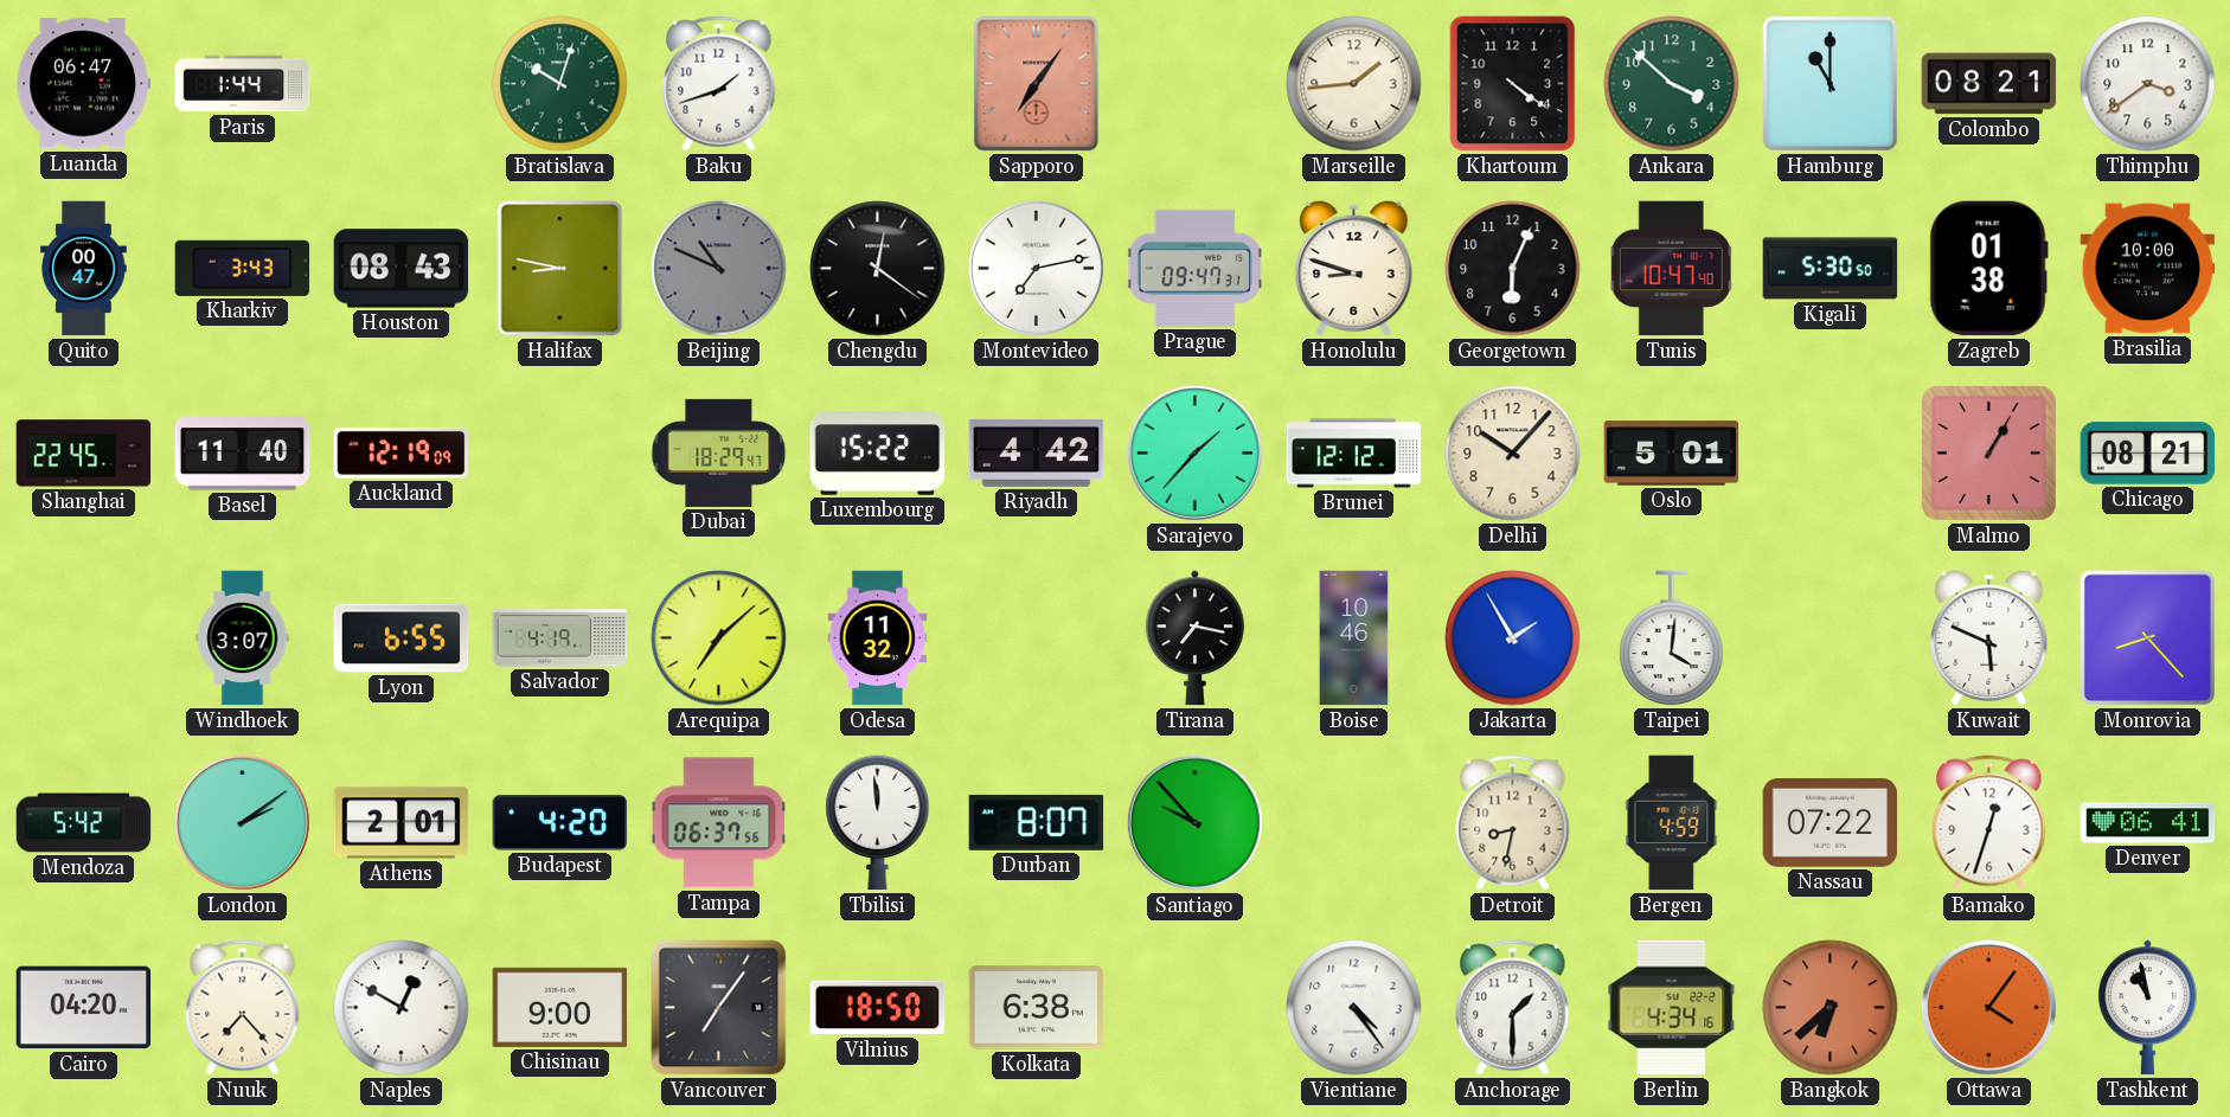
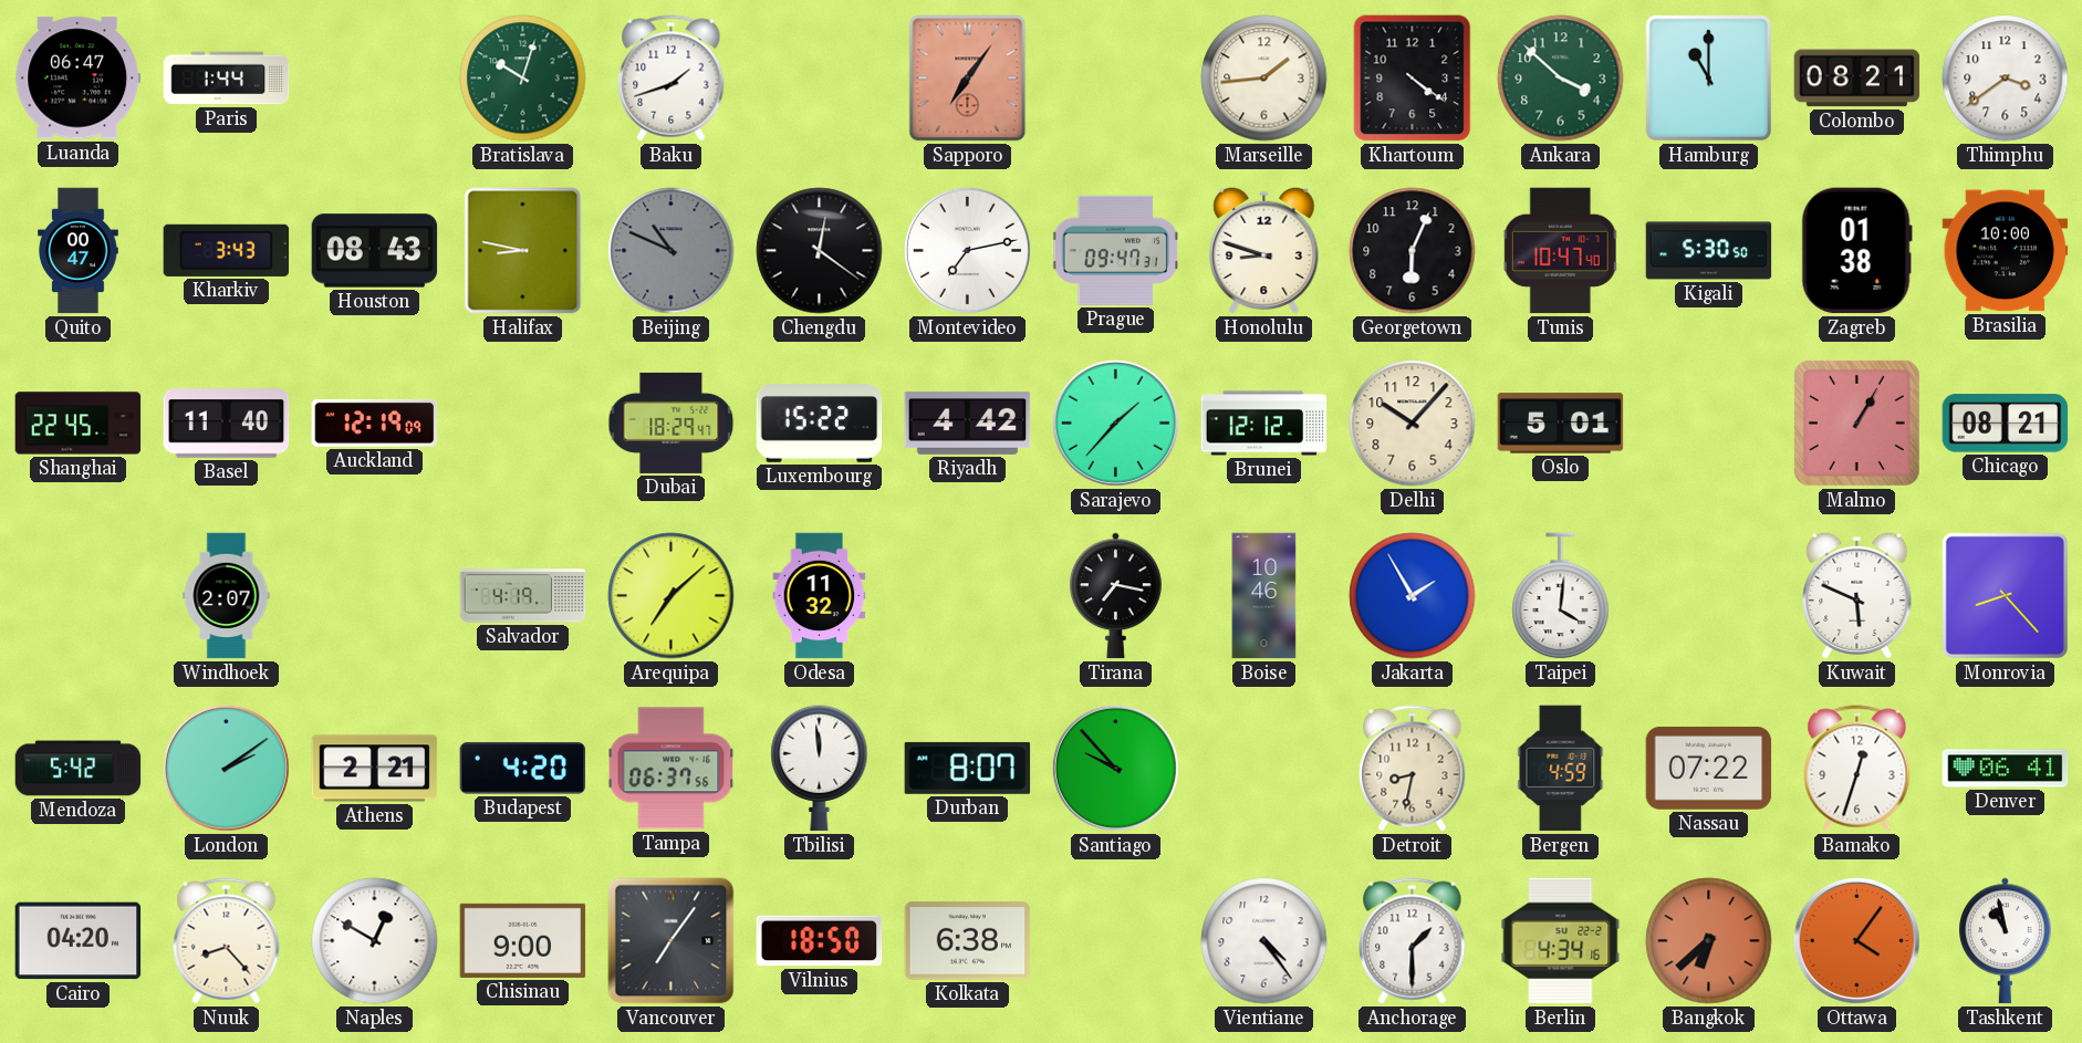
Windhoek: 3:07 -> 2:07
Lyon: 6:55 -> none
Athens: 2:01 -> 2:21
Nuuk: 7:23 -> 8:23
